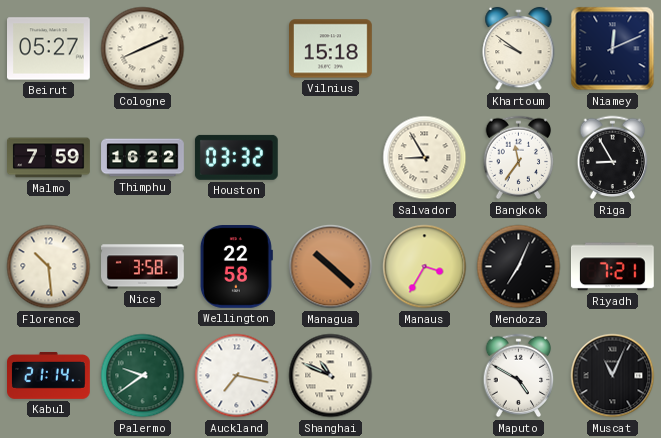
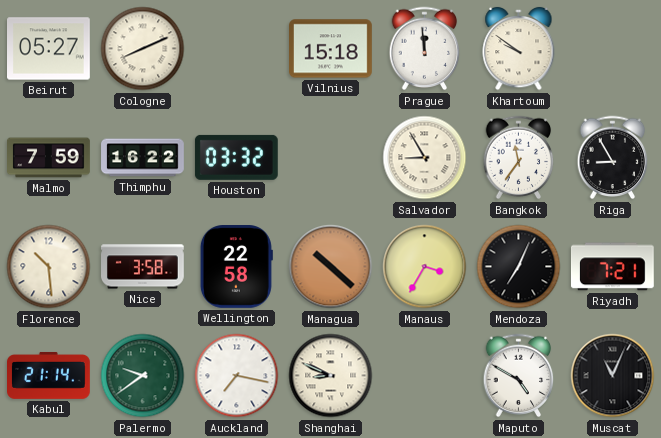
Prague: none -> 11:59
Niamey: 12:11 -> none
Shanghai: 10:49 -> 8:49
